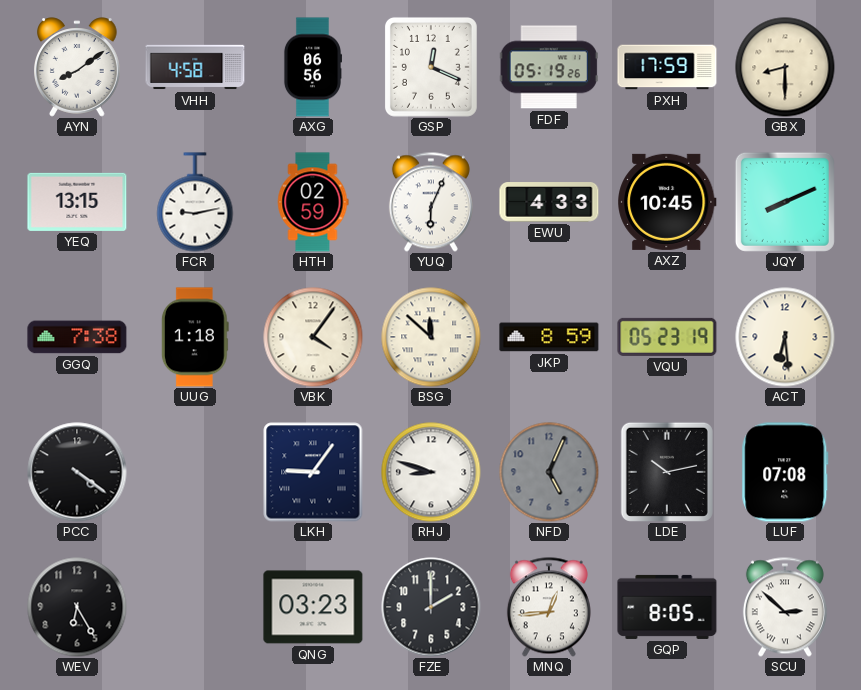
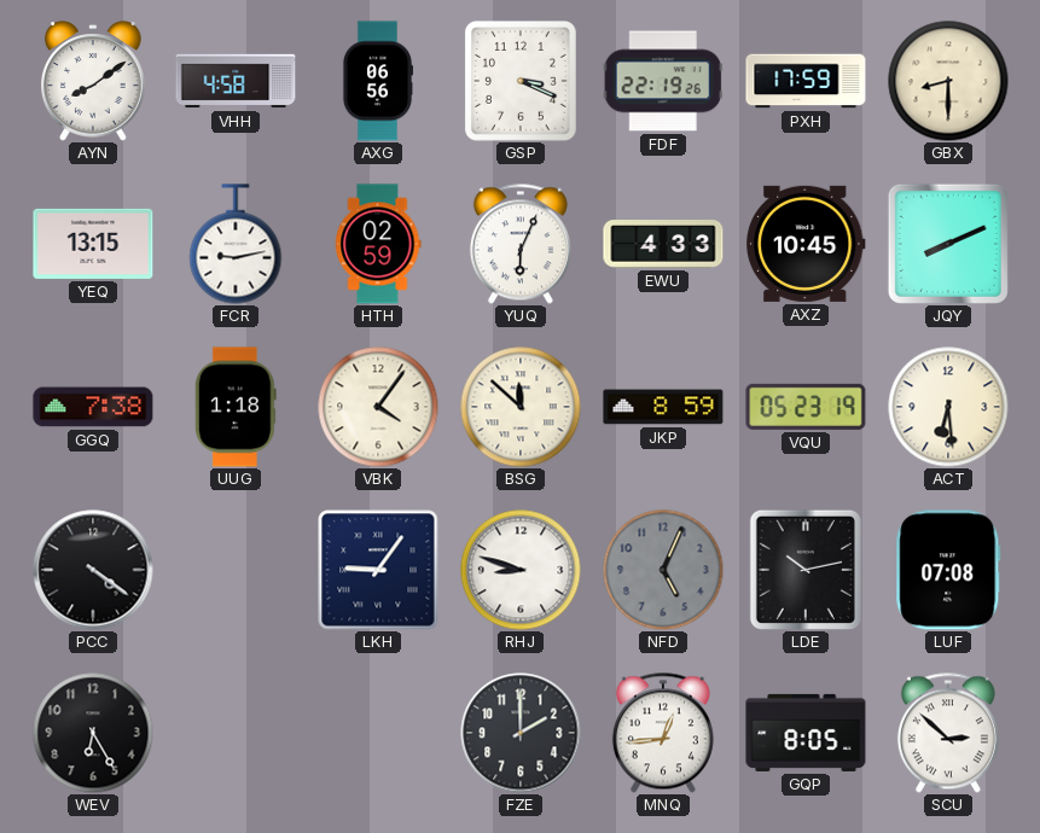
GSP: 12:19 -> 3:19
FDF: 05:19 -> 22:19
QNG: 03:23 -> none
